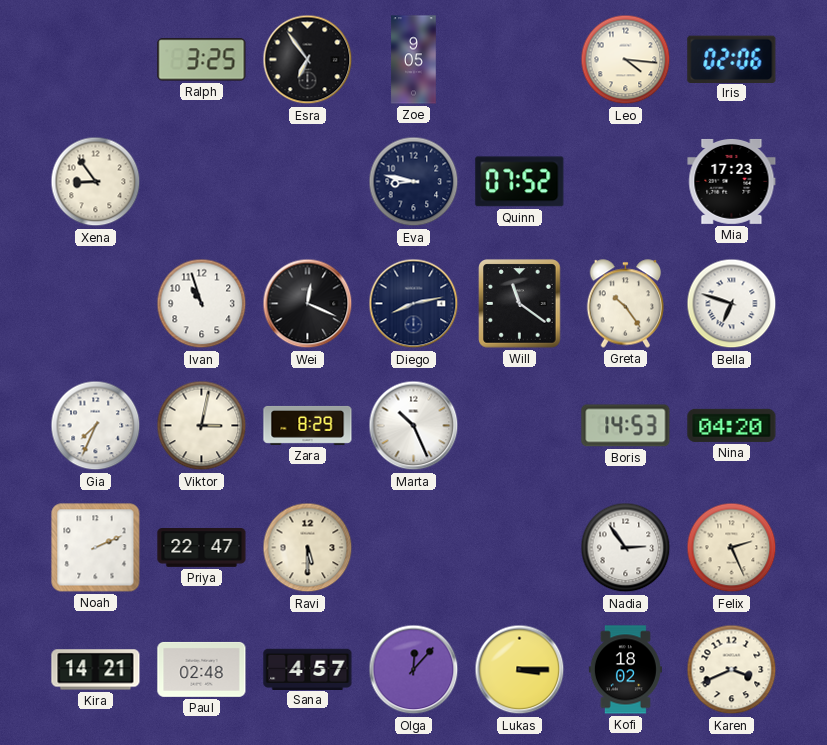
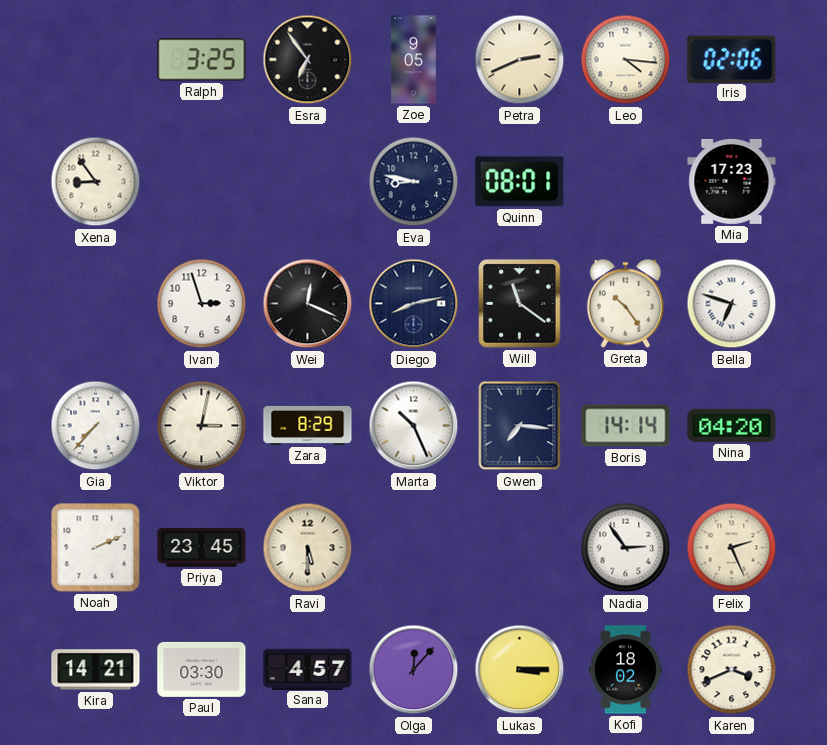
Petra: none -> 2:41
Quinn: 07:52 -> 08:01
Ivan: 10:57 -> 2:57
Gia: 7:34 -> 7:37
Gwen: none -> 7:16
Boris: 14:53 -> 14:14
Priya: 22:47 -> 23:45
Paul: 02:48 -> 03:30
